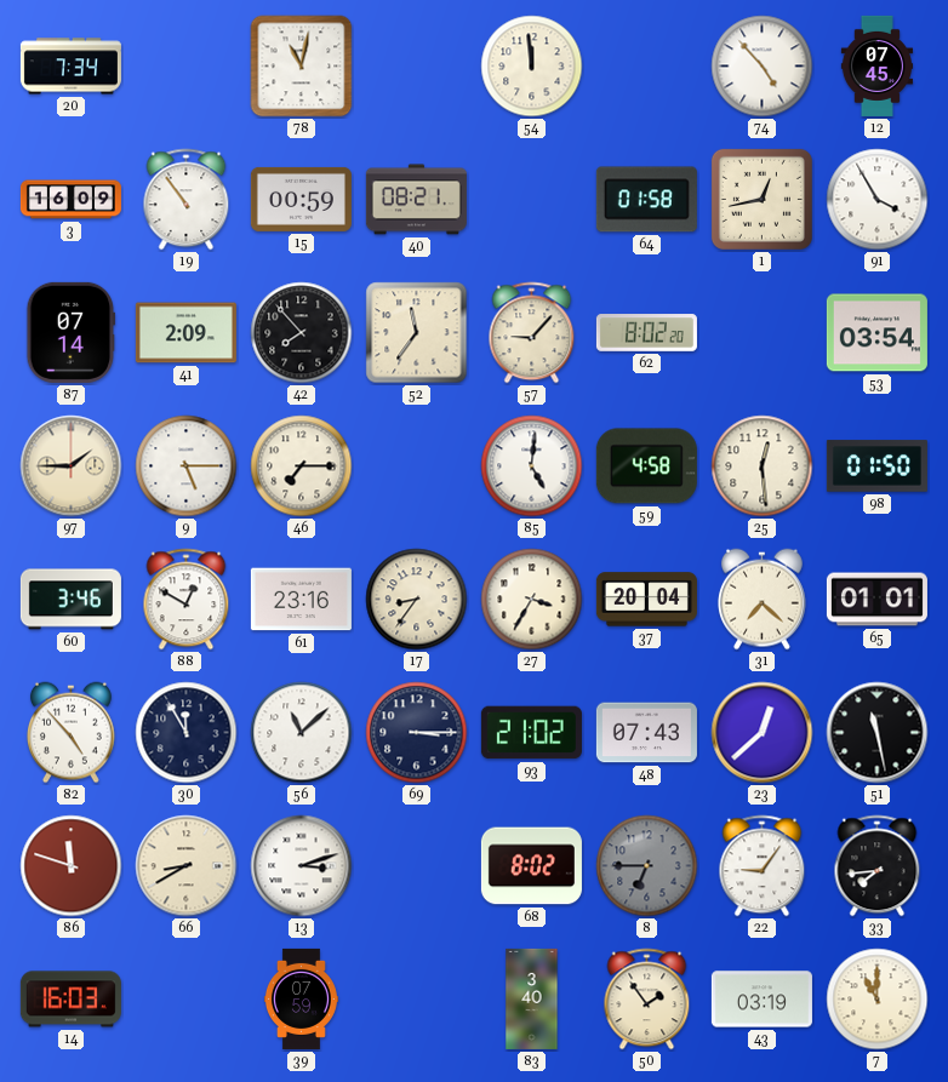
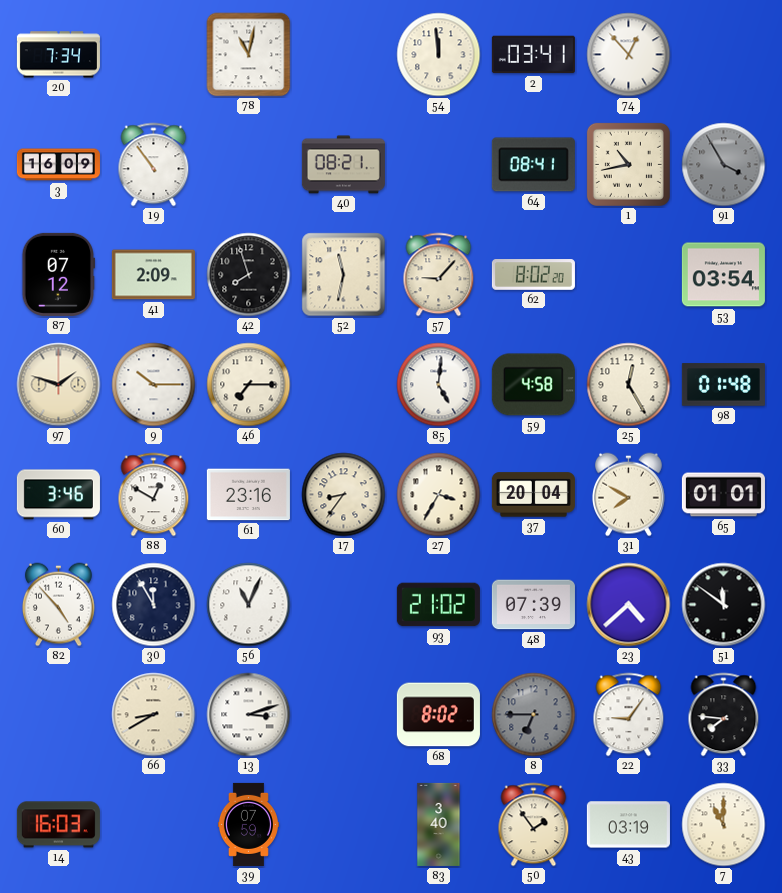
2: none -> 03:41
74: 4:53 -> 12:53
12: 07:45 -> none
15: 00:59 -> none
64: 01:58 -> 08:41
1: 12:43 -> 10:43
91 dial: white -> grey
87: 07:14 -> 07:12
42: 7:53 -> 7:57
52: 11:36 -> 11:32
97: 1:45 -> 1:48
9: 5:15 -> 10:15
25: 12:29 -> 12:25
98: 01:50 -> 01:48
31: 7:22 -> 7:50
56: 11:08 -> 11:04
69: 3:15 -> none
48: 07:43 -> 07:39
23: 12:38 -> 4:38
51: 11:28 -> 11:51
86: 11:48 -> none
33: 7:44 -> 7:46
